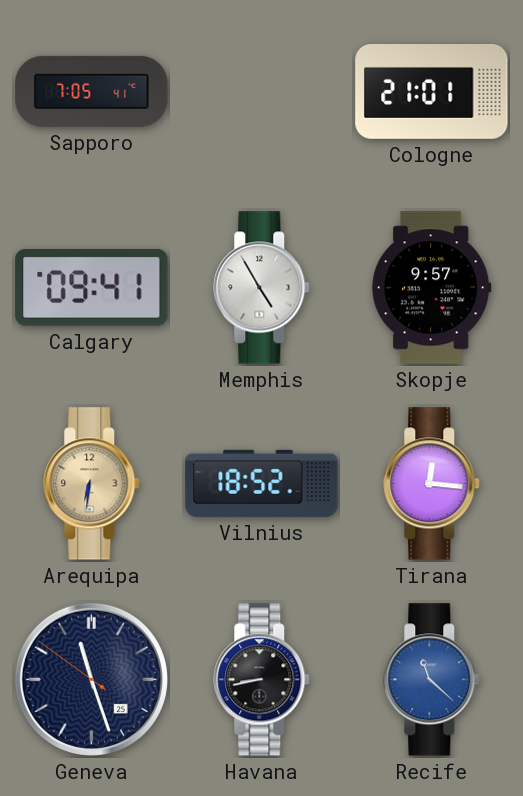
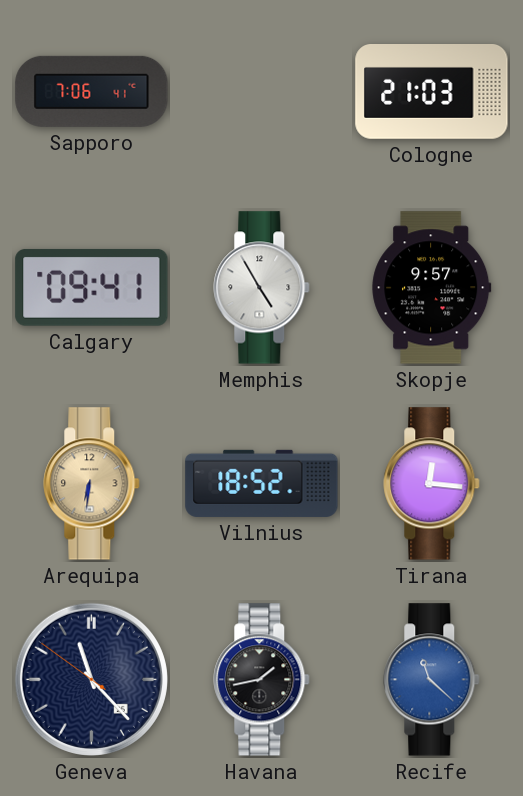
Sapporo: 7:05 -> 7:06
Cologne: 21:01 -> 21:03
Geneva: 11:26 -> 11:22
Havana: 8:43 -> 1:43
